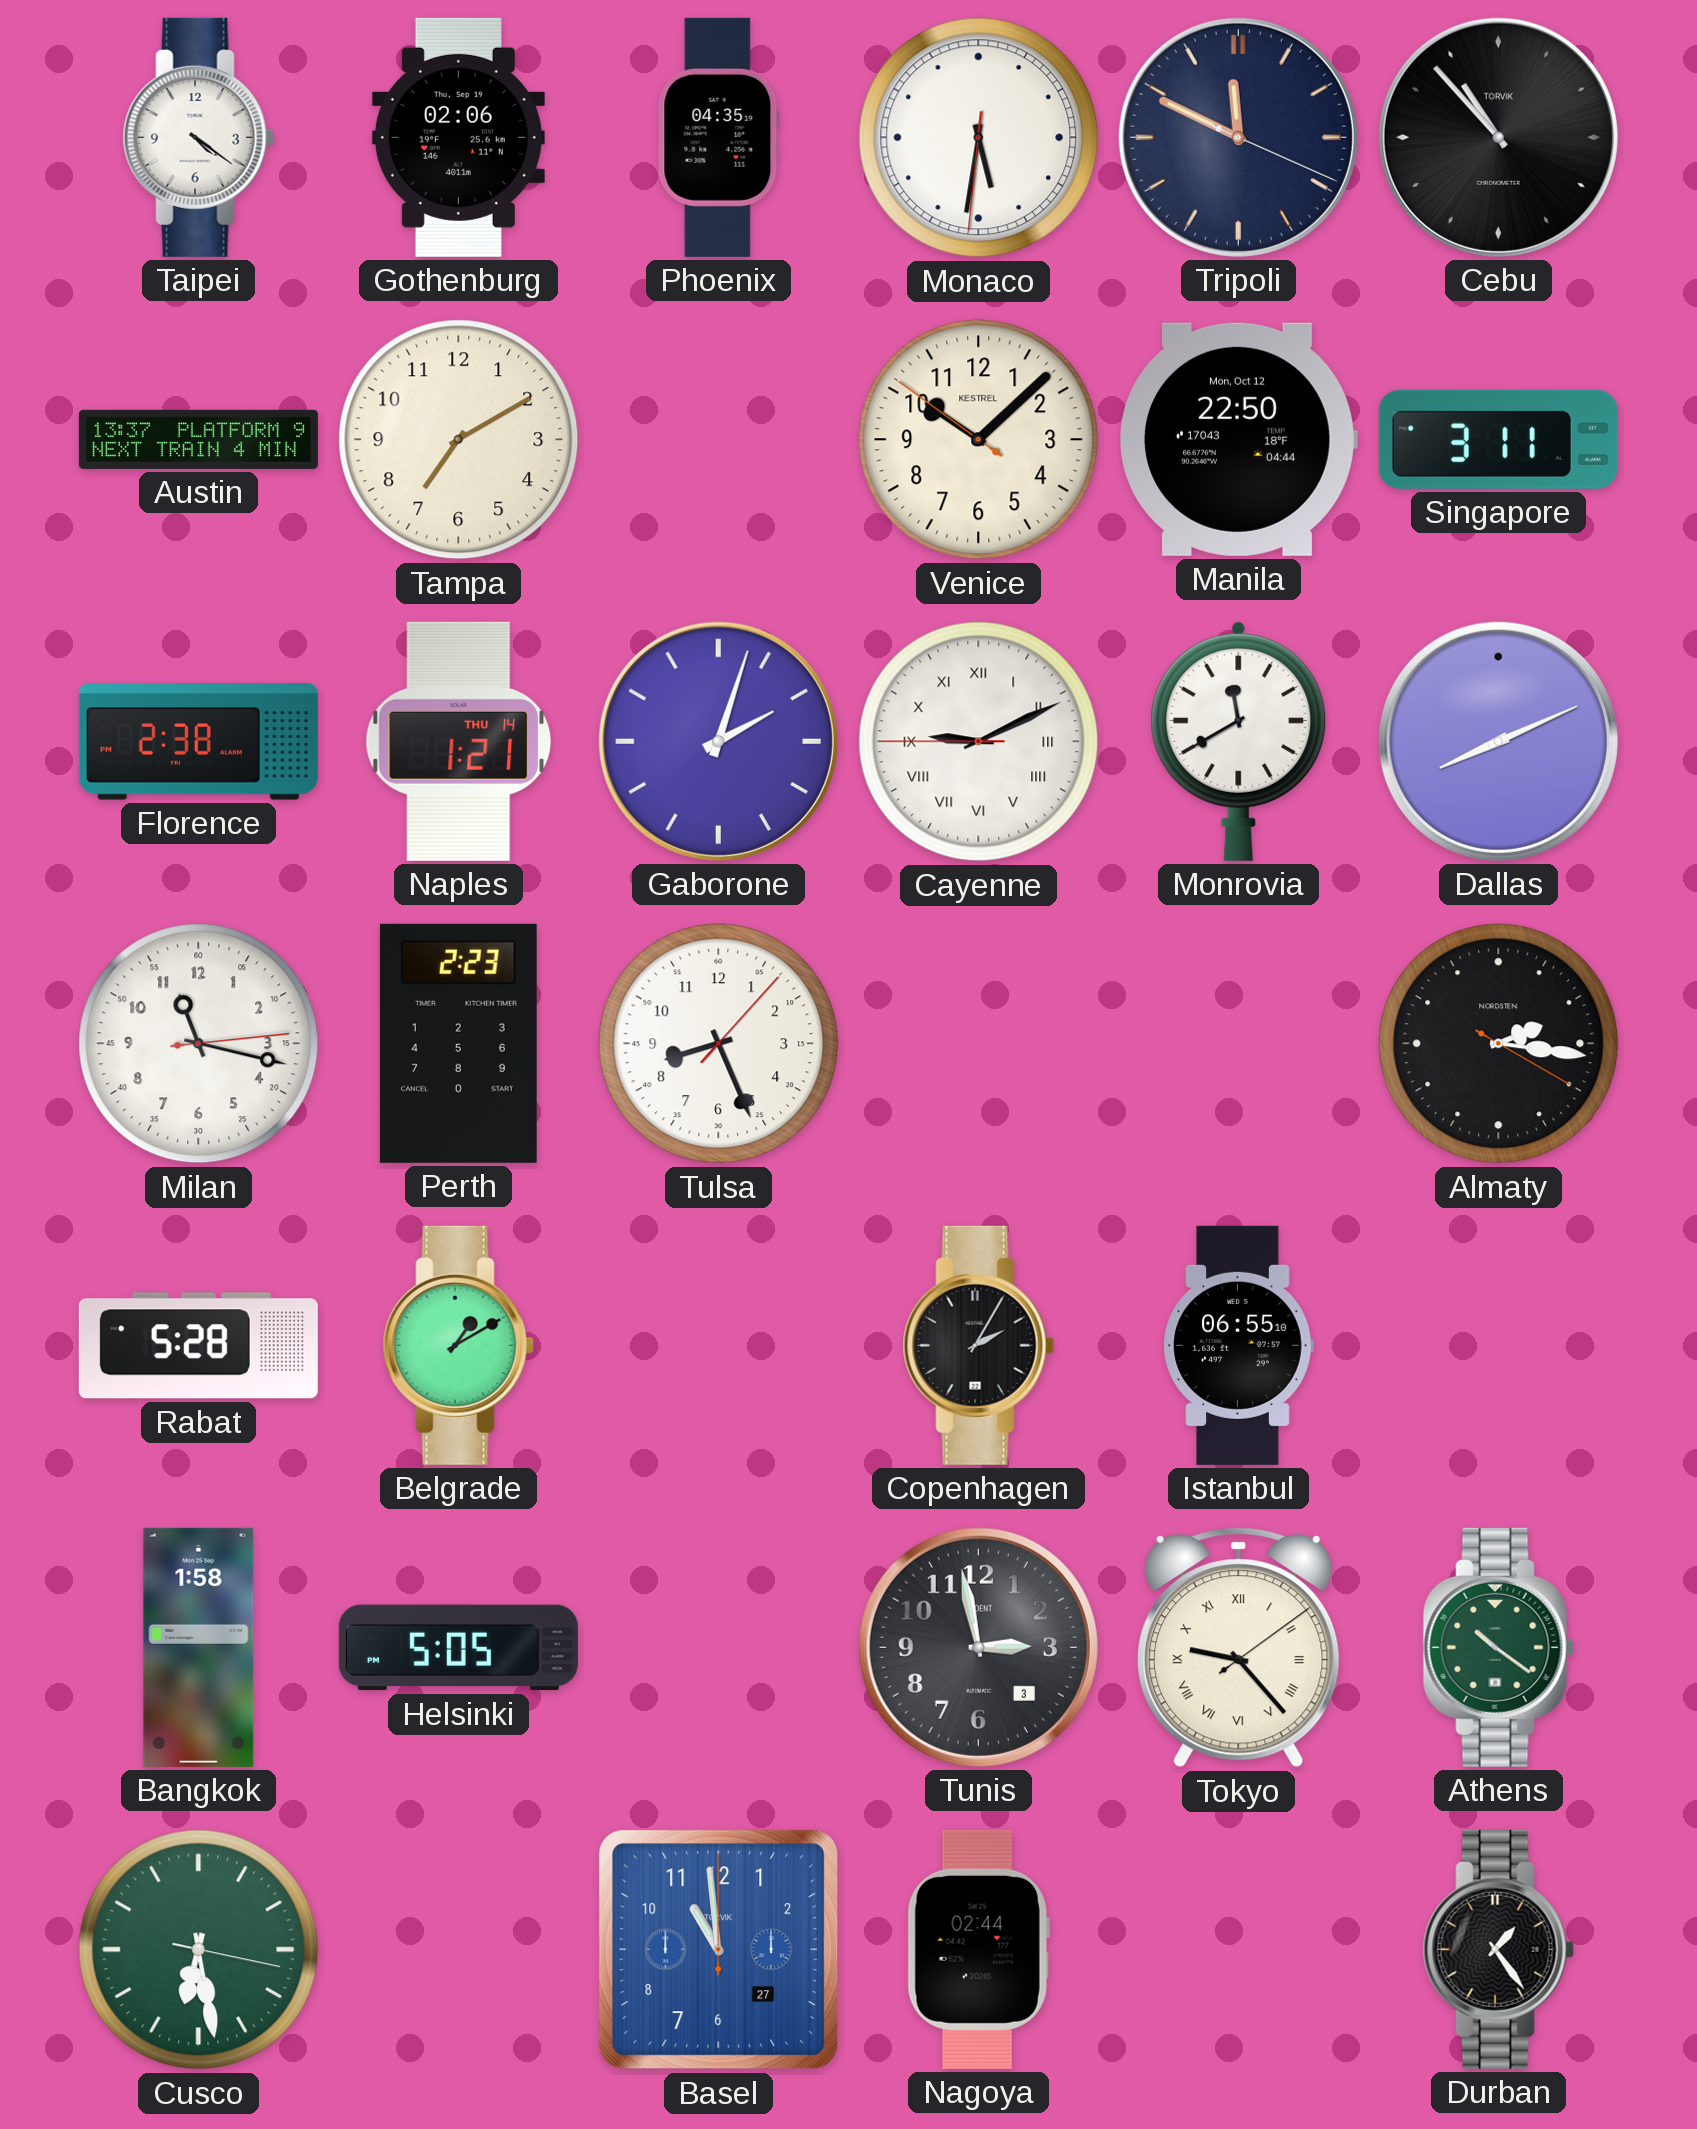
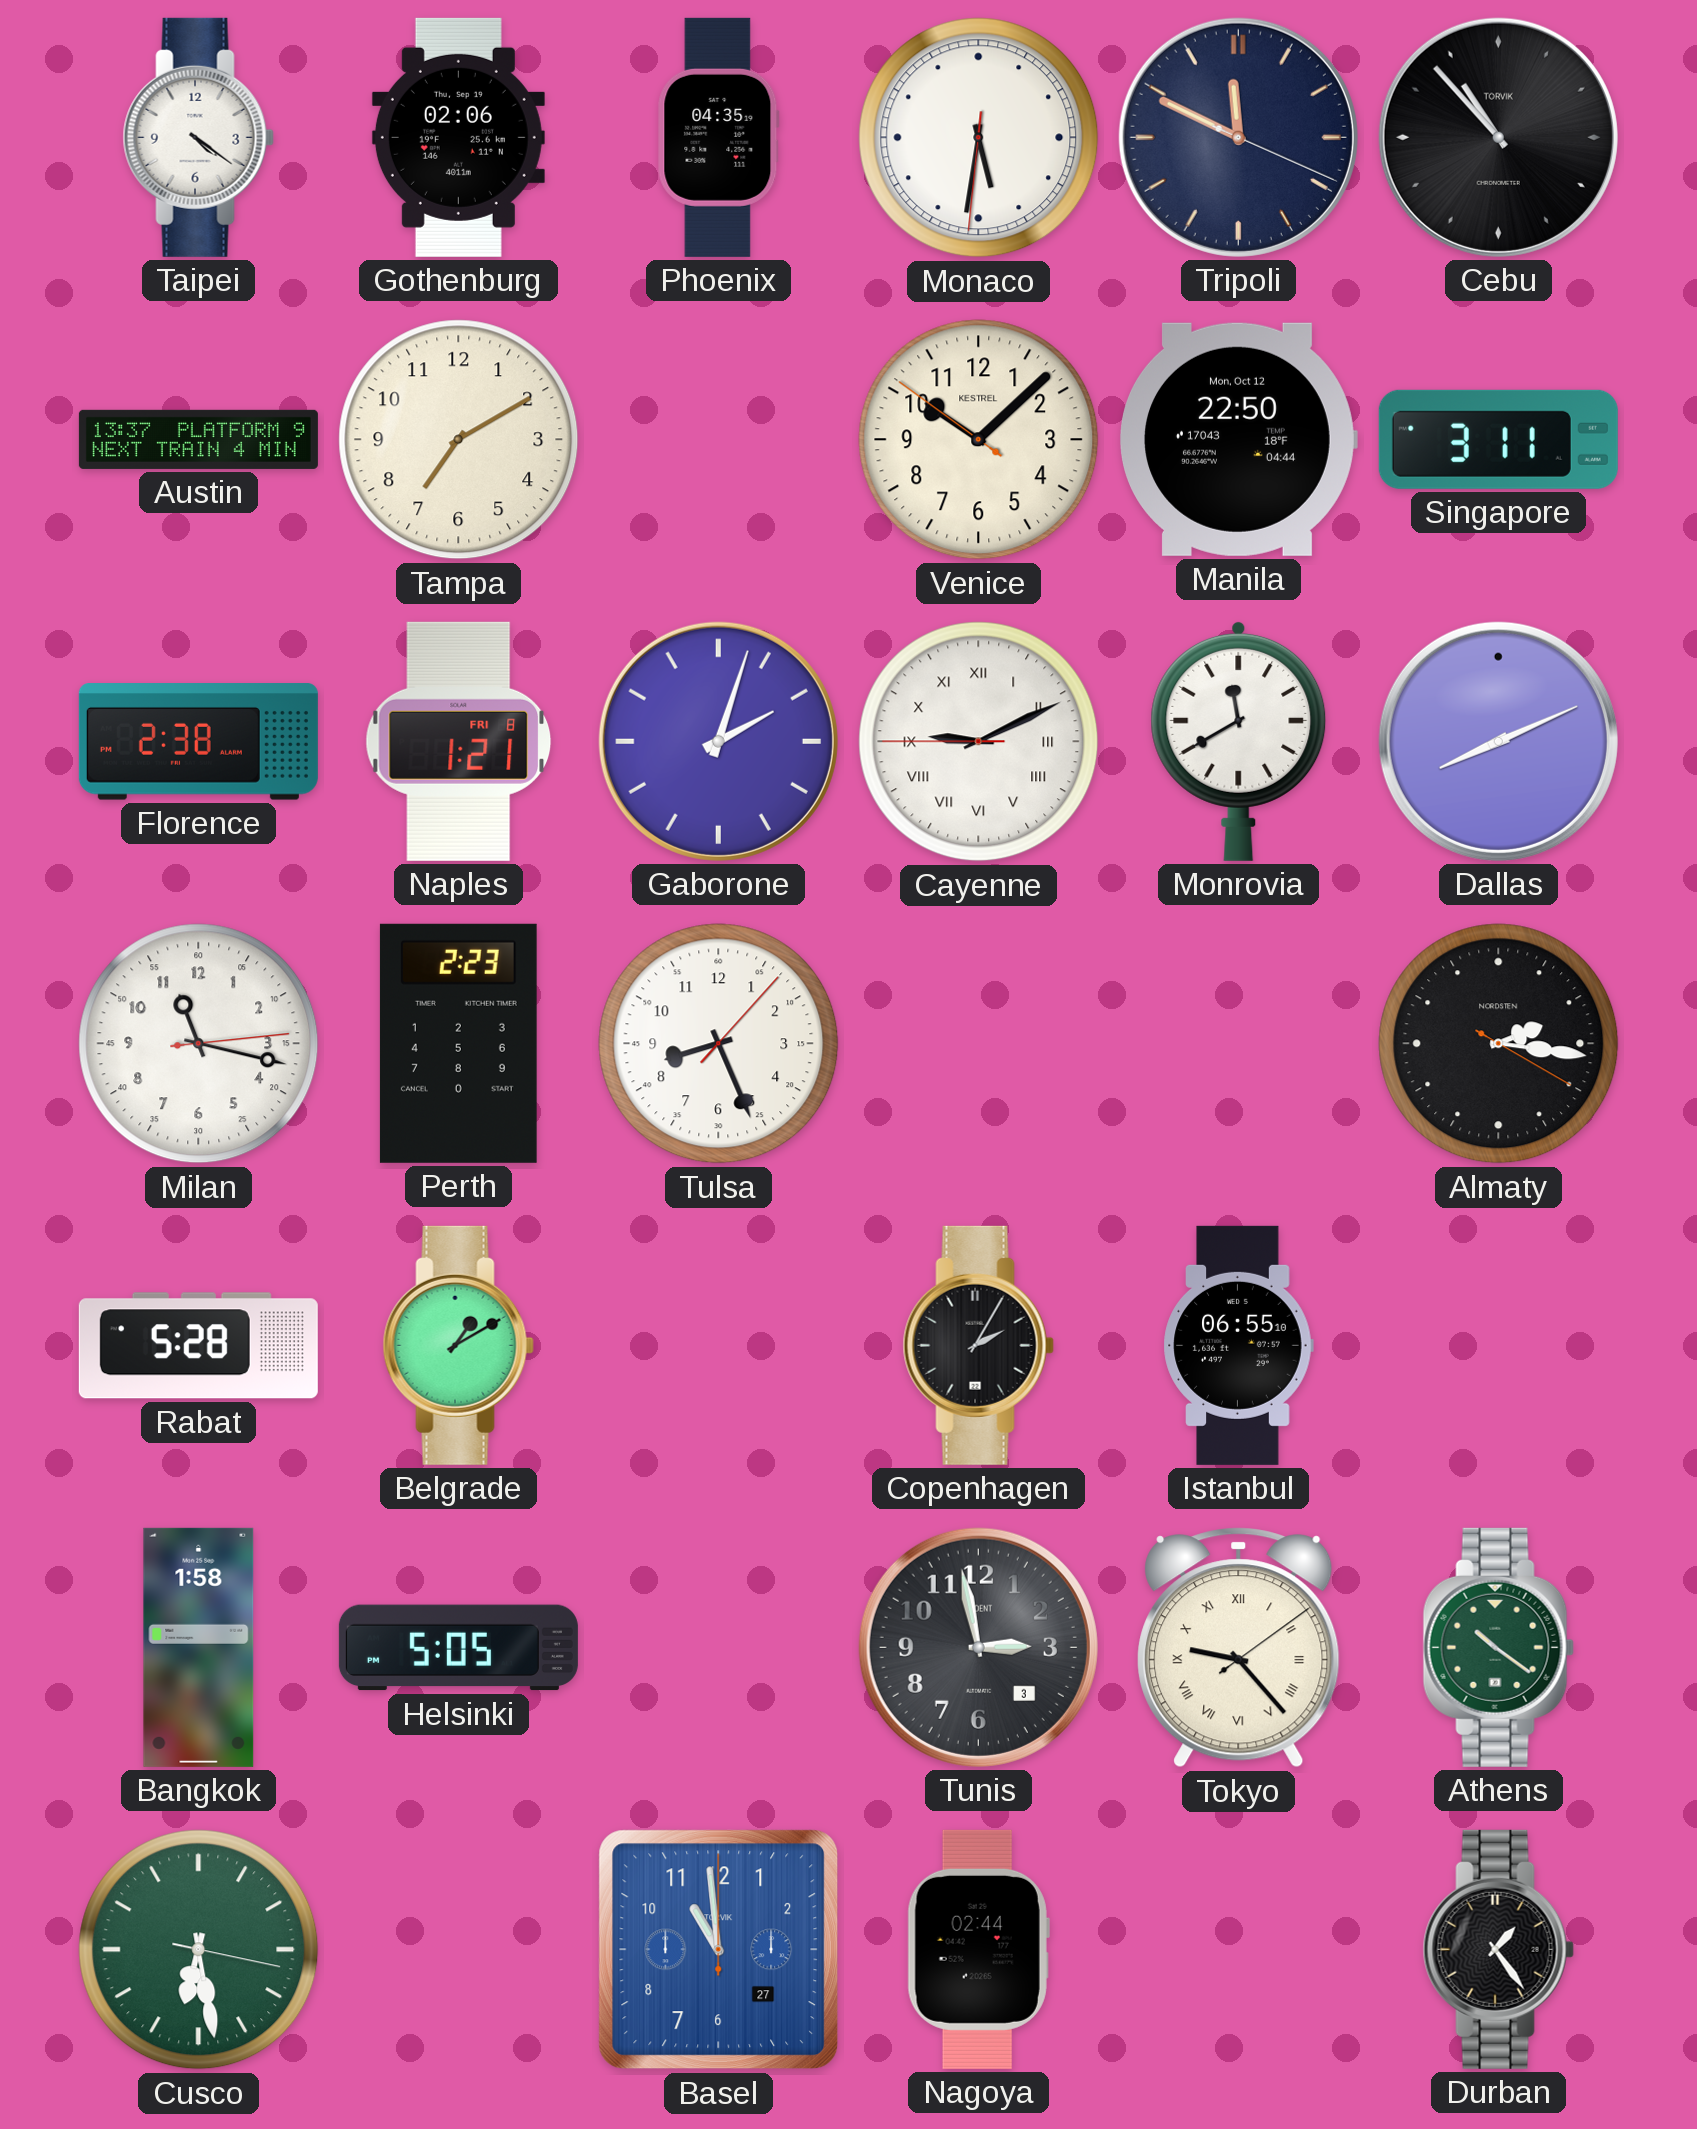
Naples date: THU 14 -> FRI 8
